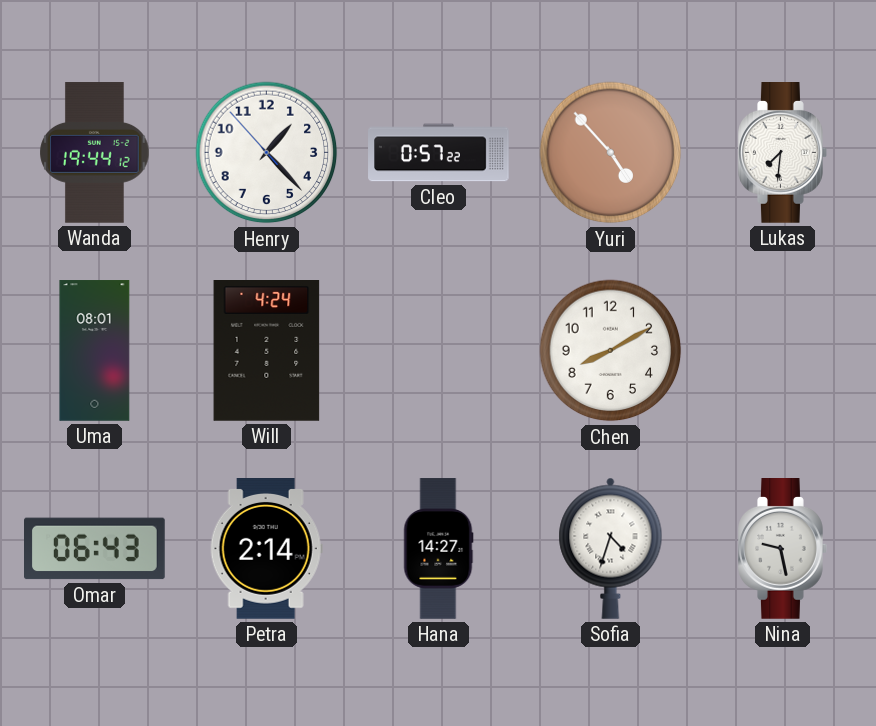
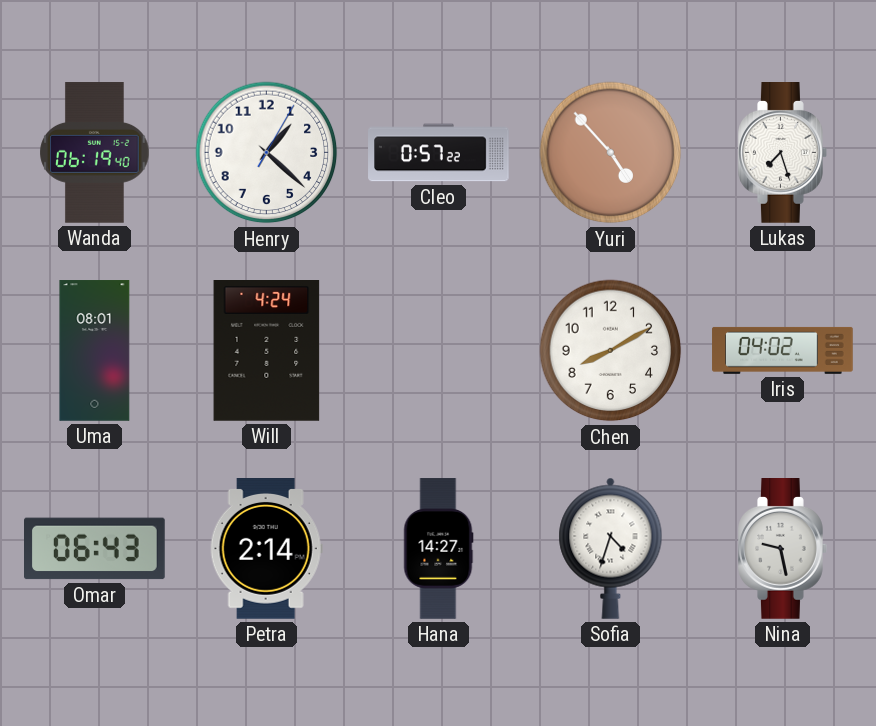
Wanda: 19:44 -> 06:19
Henry: 1:22:53 -> 1:22:05
Lukas: 7:31 -> 7:27
Iris: none -> 04:02
